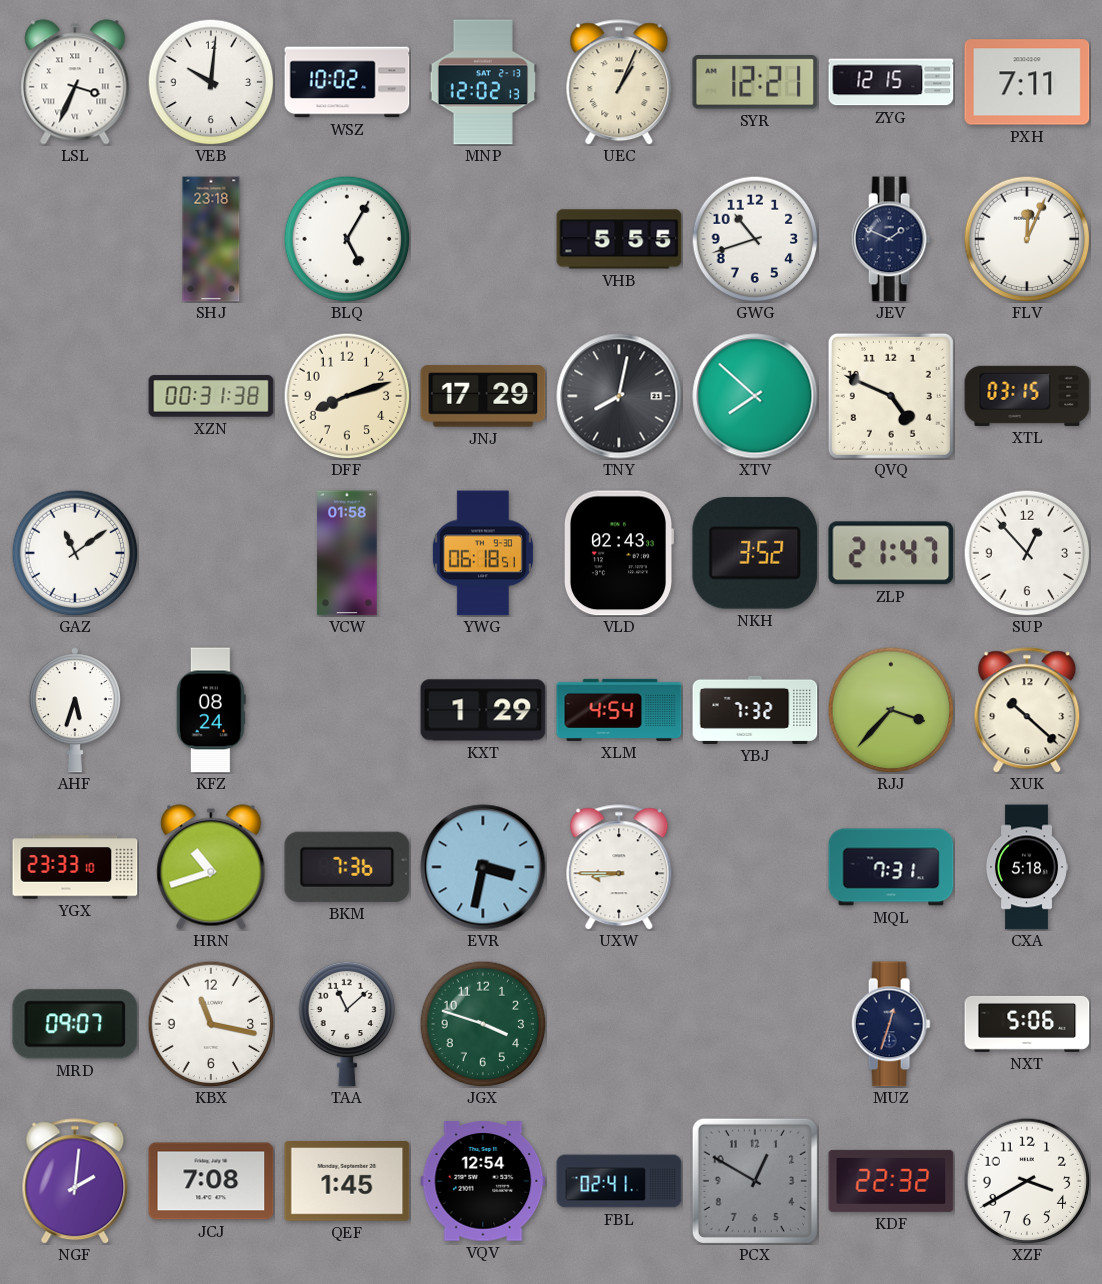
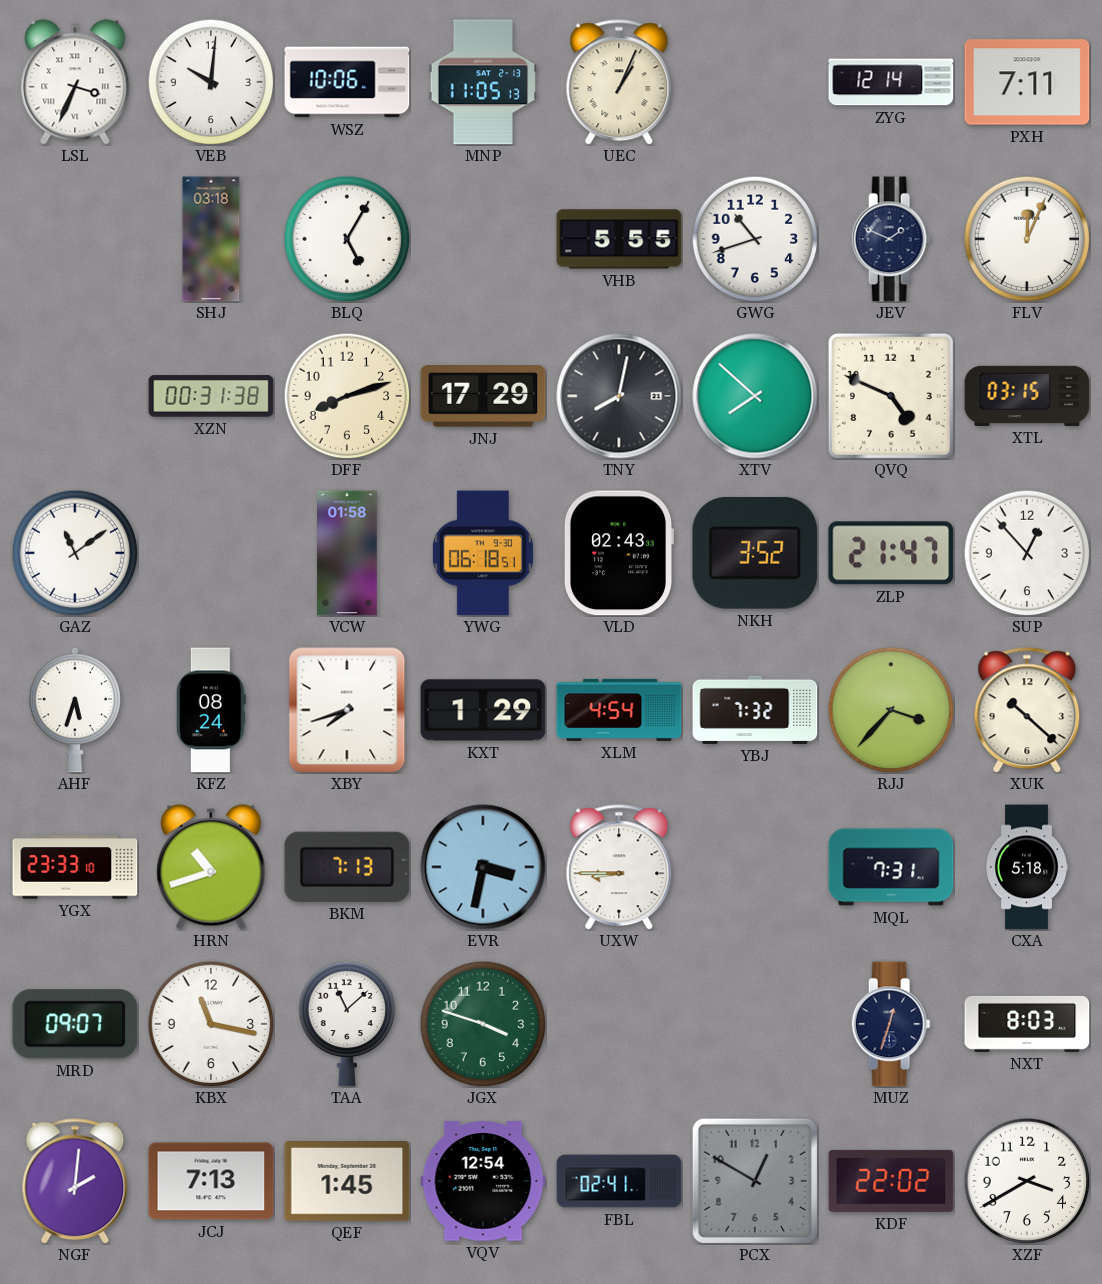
WSZ: 10:02 -> 10:06
MNP: 12:02 -> 11:05
SYR: 12:21 -> none
ZYG: 12:15 -> 12:14
SHJ: 23:18 -> 03:18
XBY: none -> 7:42
BKM: 7:36 -> 7:13
NXT: 5:06 -> 8:03
JCJ: 7:08 -> 7:13
KDF: 22:32 -> 22:02
